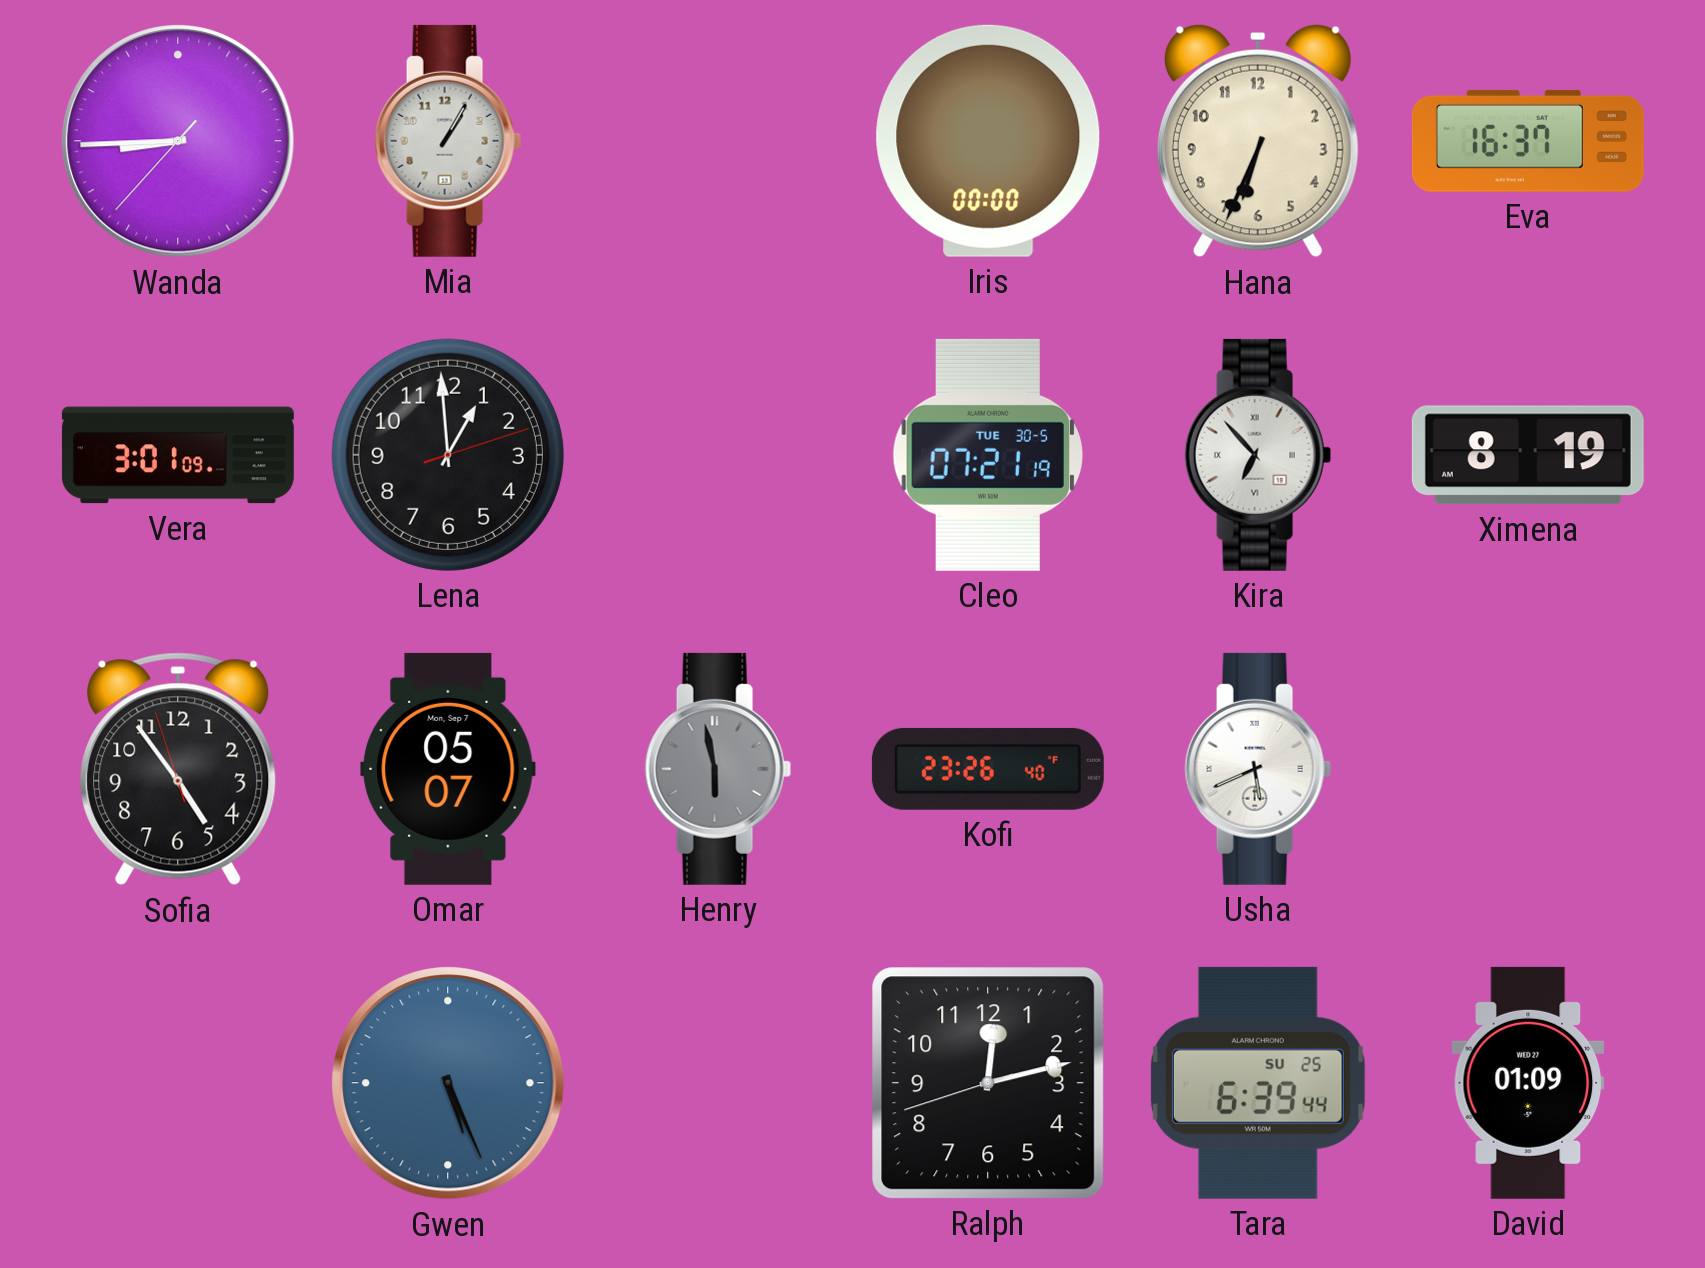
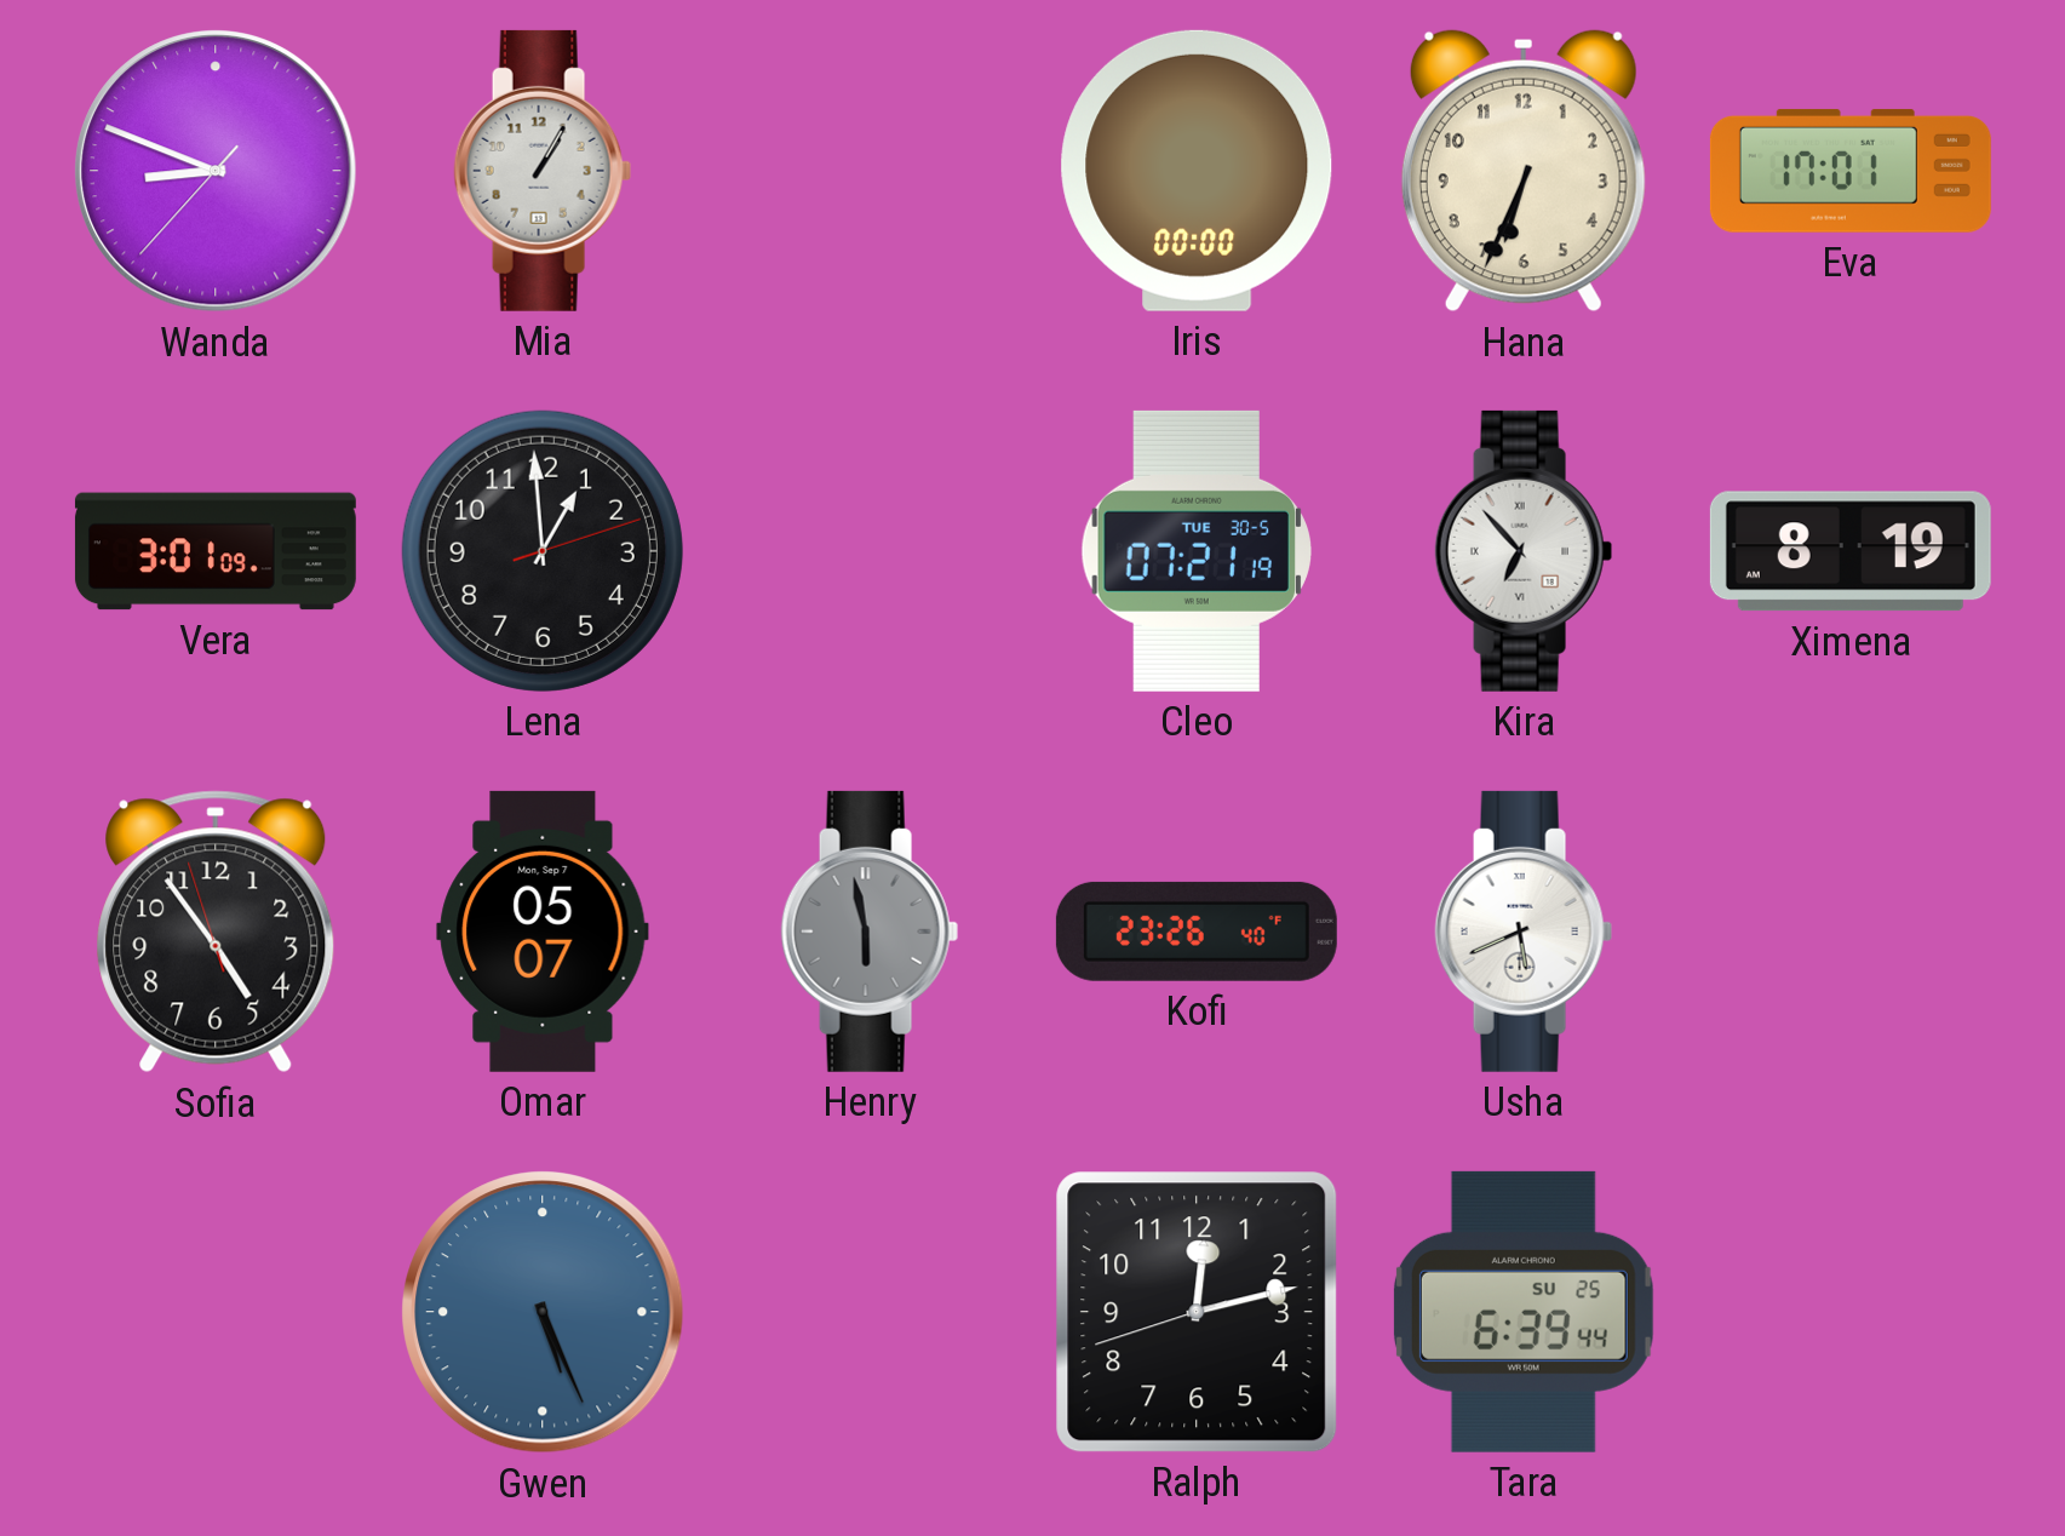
Wanda: 8:44 -> 8:48
Eva: 16:37 -> 17:01
David: 01:09 -> none
